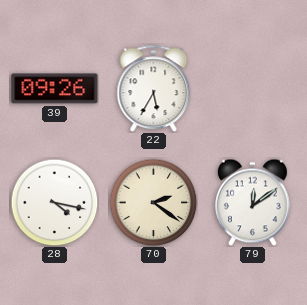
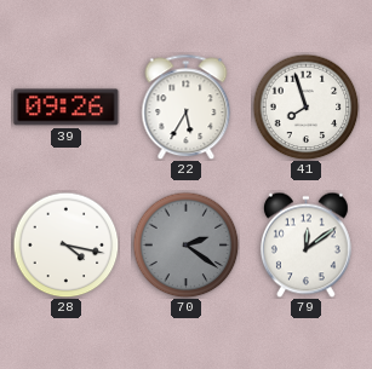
41: none -> 7:57
70 dial: cream -> grey
